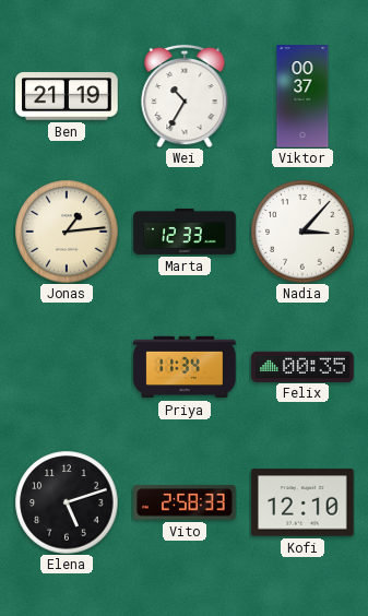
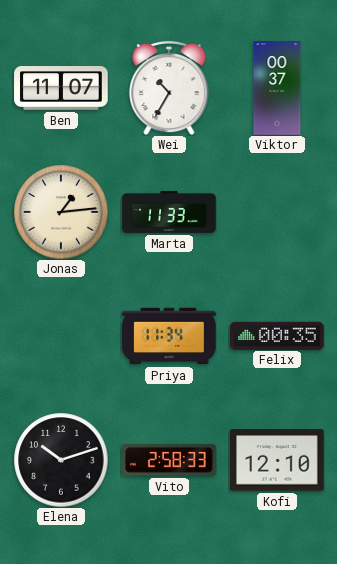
Ben: 21:19 -> 11:07
Marta: 12:33 -> 11:33
Nadia: 3:07 -> none
Elena: 5:12 -> 10:12
